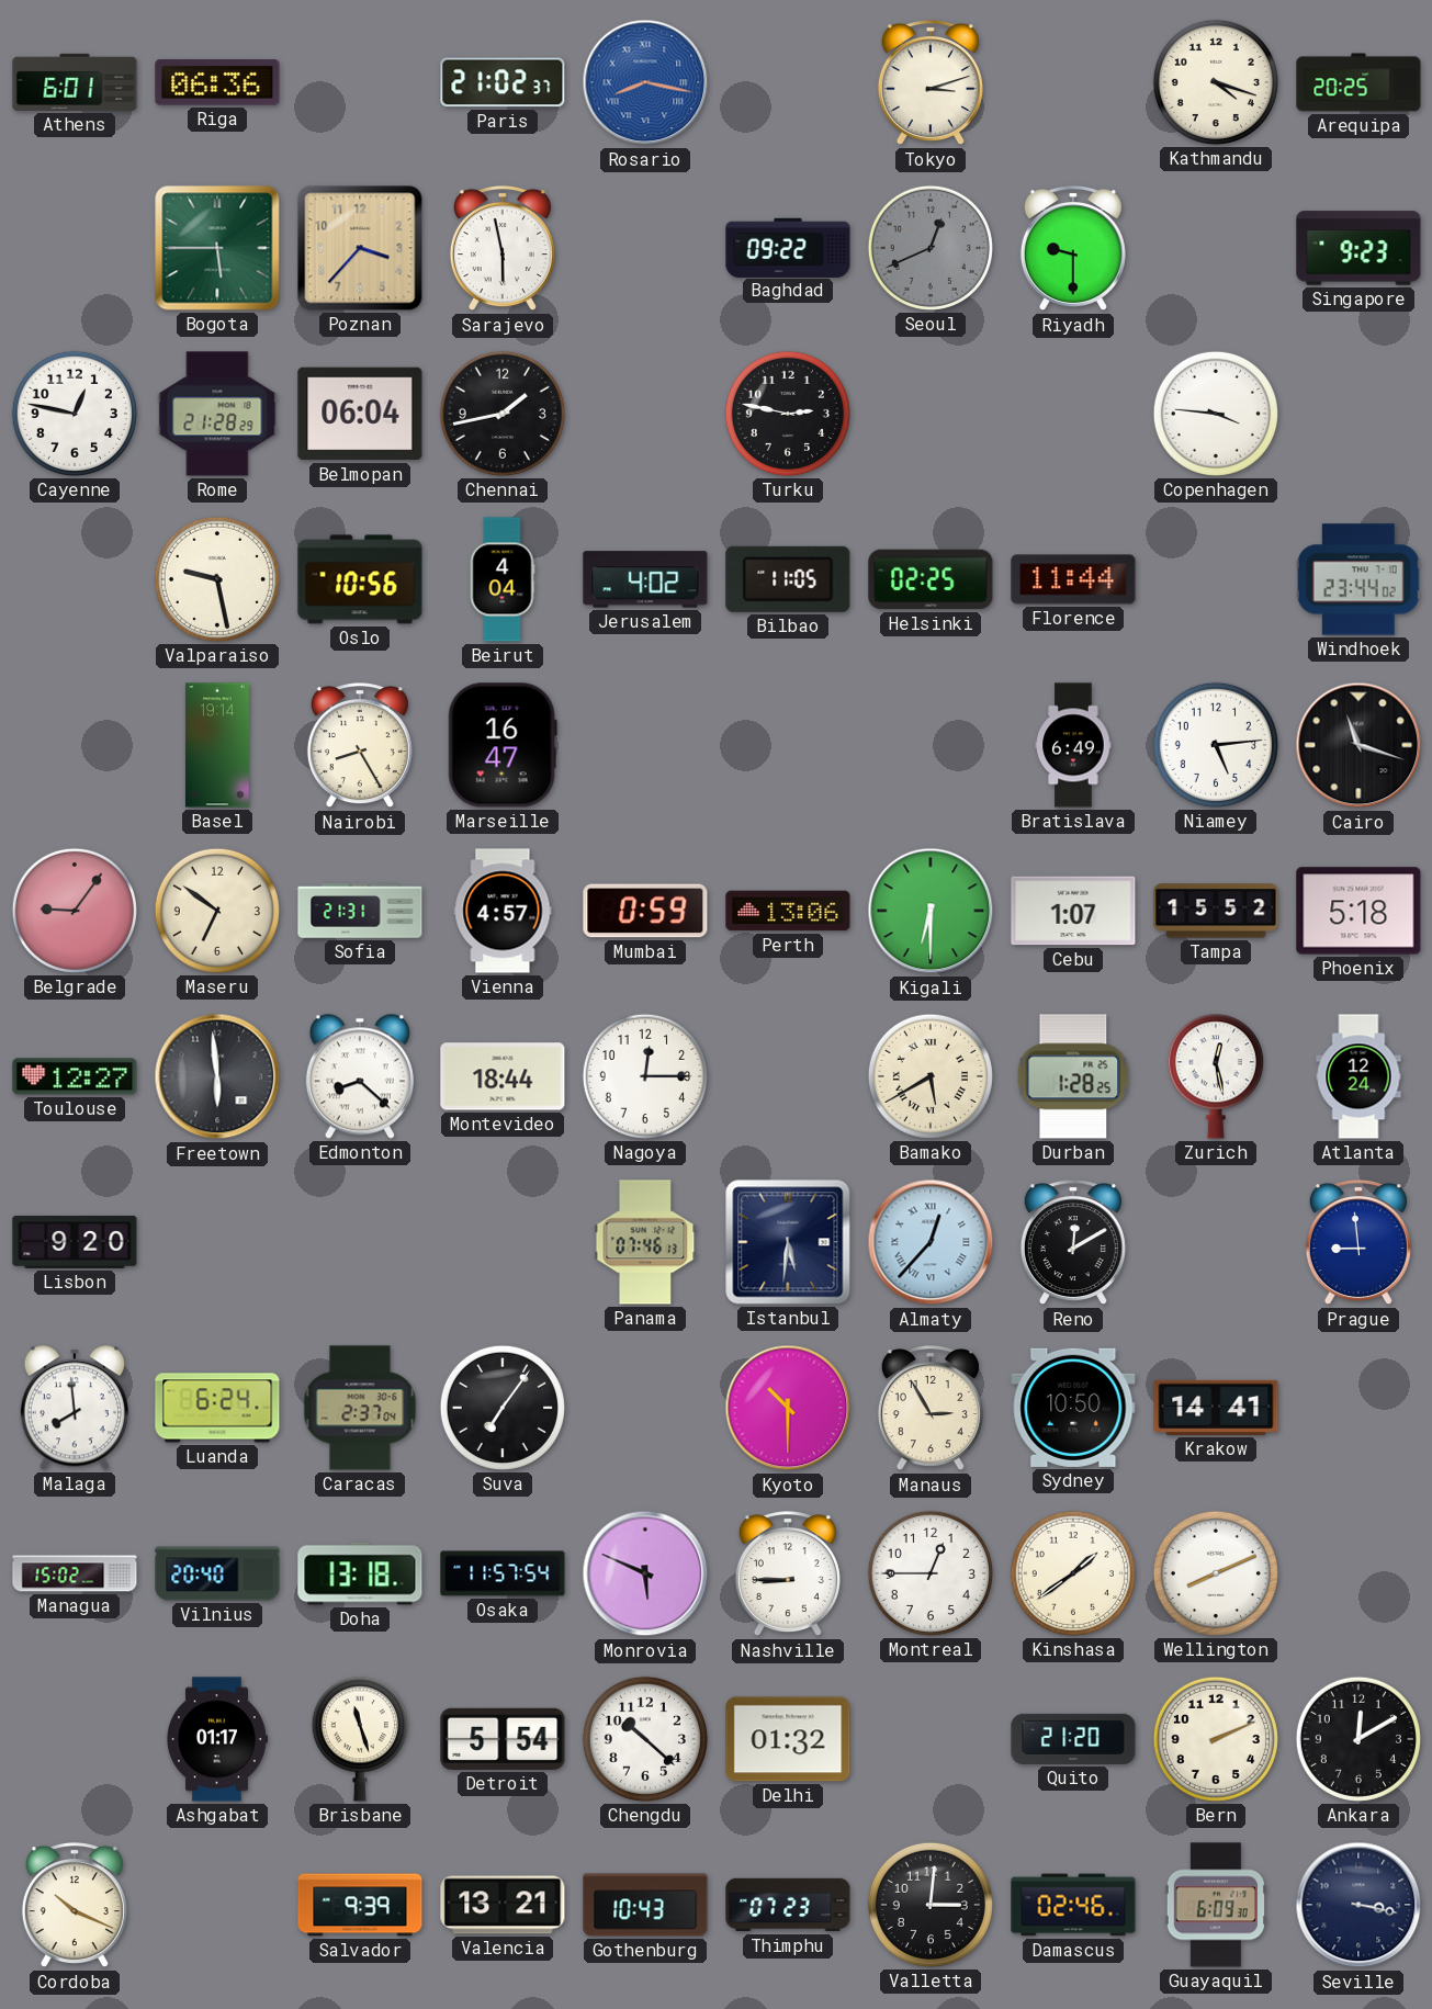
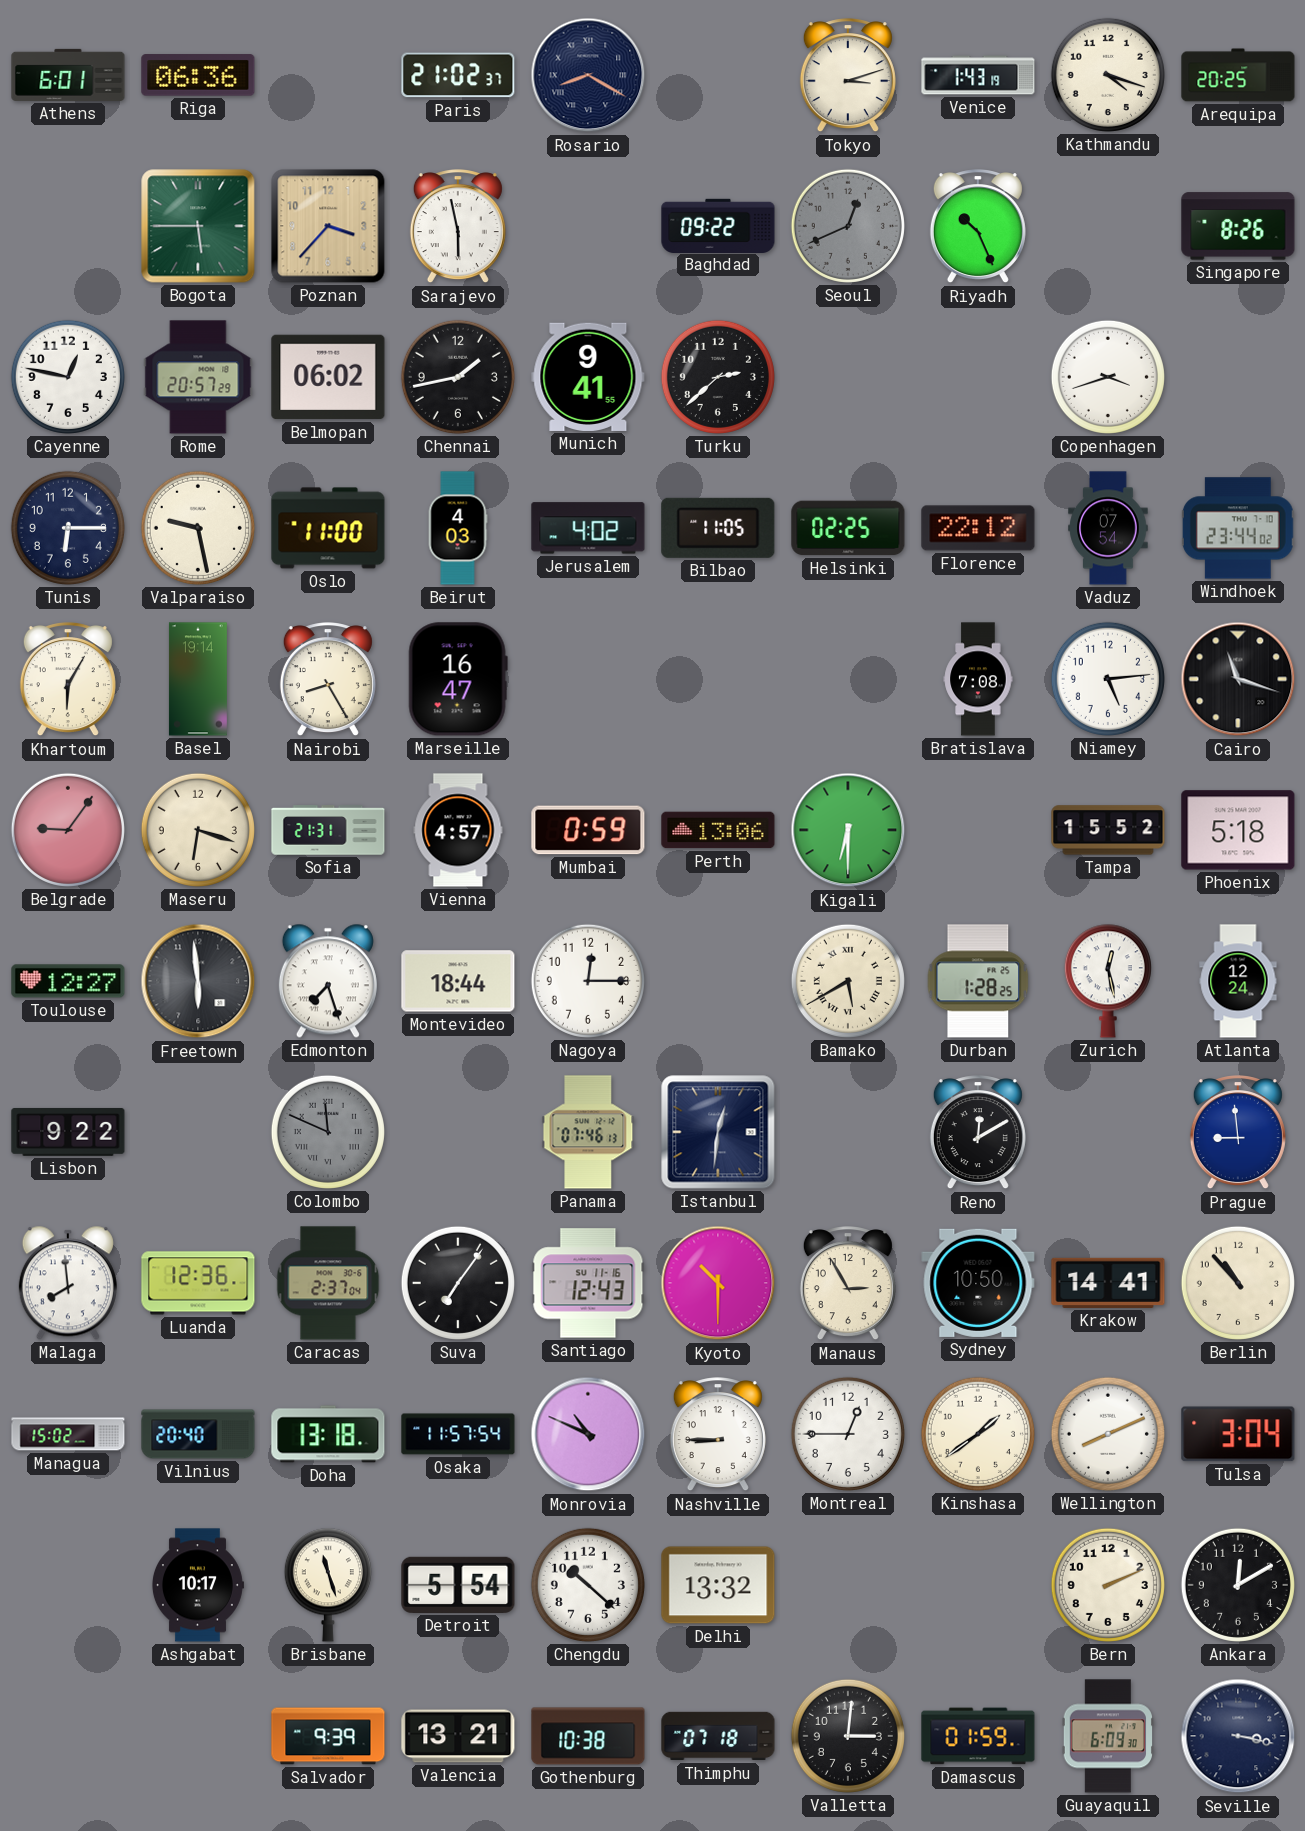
Rosario: 8:17 -> 8:20
Rosario dial: blue -> navy
Venice: none -> 1:43
Riyadh: 9:30 -> 10:26
Singapore: 9:23 -> 8:26
Rome: 21:28 -> 20:57
Belmopan: 06:04 -> 06:02
Munich: none -> 9:41
Turku: 2:47 -> 2:38
Copenhagen: 3:46 -> 3:42
Tunis: none -> 6:15
Oslo: 10:56 -> 11:00
Beirut: 4:04 -> 4:03
Florence: 11:44 -> 22:12
Vaduz: none -> 07:54
Khartoum: none -> 6:05
Bratislava: 6:49 -> 7:08
Maseru: 6:51 -> 6:18
Cebu: 1:07 -> none
Edmonton: 8:22 -> 7:27
Lisbon: 9:20 -> 9:22
Colombo: none -> 11:49
Istanbul: 5:31 -> 12:31
Almaty: 12:37 -> none
Luanda: 6:24 -> 12:36
Santiago: none -> 12:43
Berlin: none -> 10:53
Monrovia: 5:49 -> 10:49
Tulsa: none -> 3:04
Ashgabat: 01:17 -> 10:17
Delhi: 01:32 -> 13:32
Quito: 21:20 -> none
Cordoba: 10:19 -> none
Gothenburg: 10:43 -> 10:38
Thimphu: 07:23 -> 07:18
Damascus: 02:46 -> 01:59
